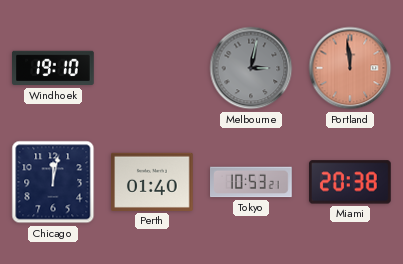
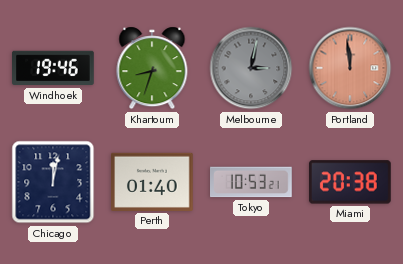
Windhoek: 19:10 -> 19:46
Khartoum: none -> 8:33
